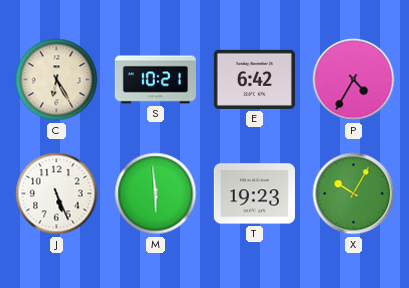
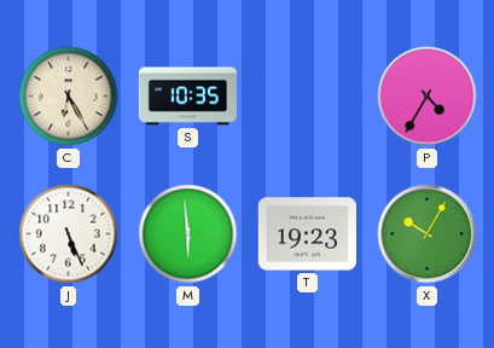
S: 10:21 -> 10:35
E: 6:42 -> none
